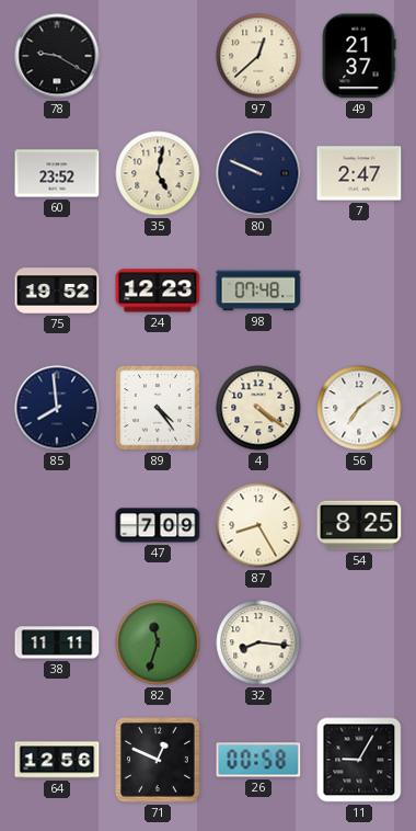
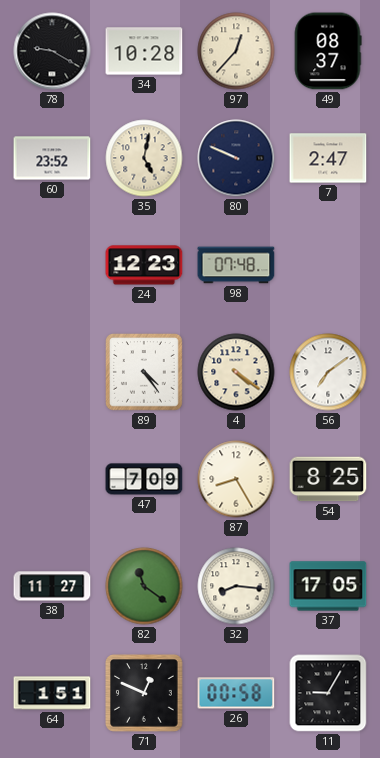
34: none -> 10:28
97: 12:38 -> 12:37
49: 21:37 -> 08:37
75: 19:52 -> none
85: 7:59 -> none
38: 11:11 -> 11:27
82: 11:33 -> 11:21
37: none -> 17:05
64: 12:56 -> 1:51
